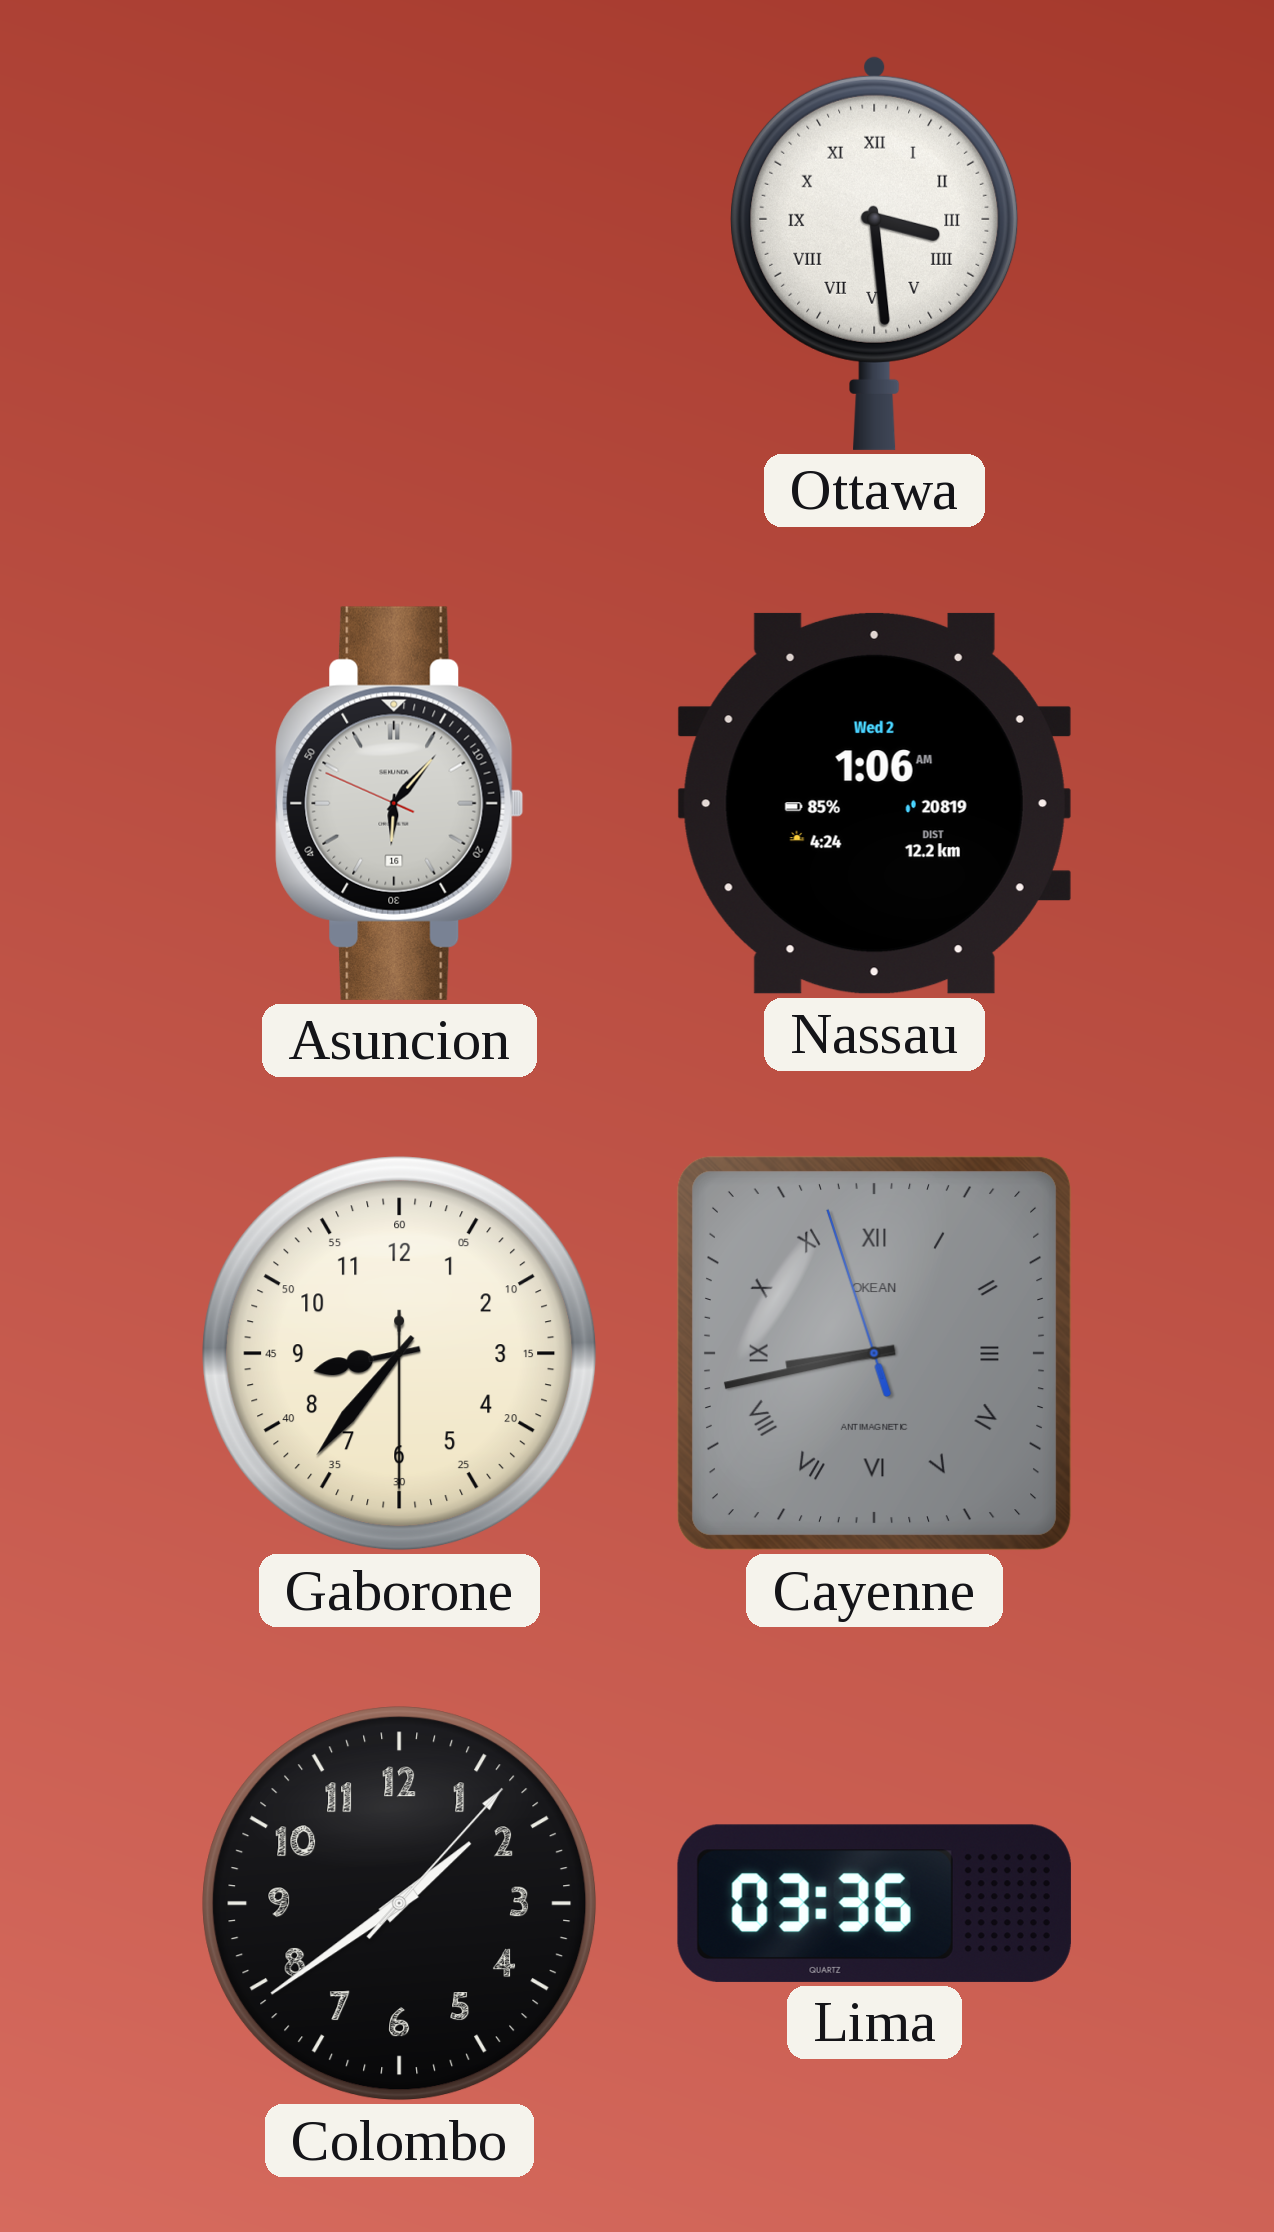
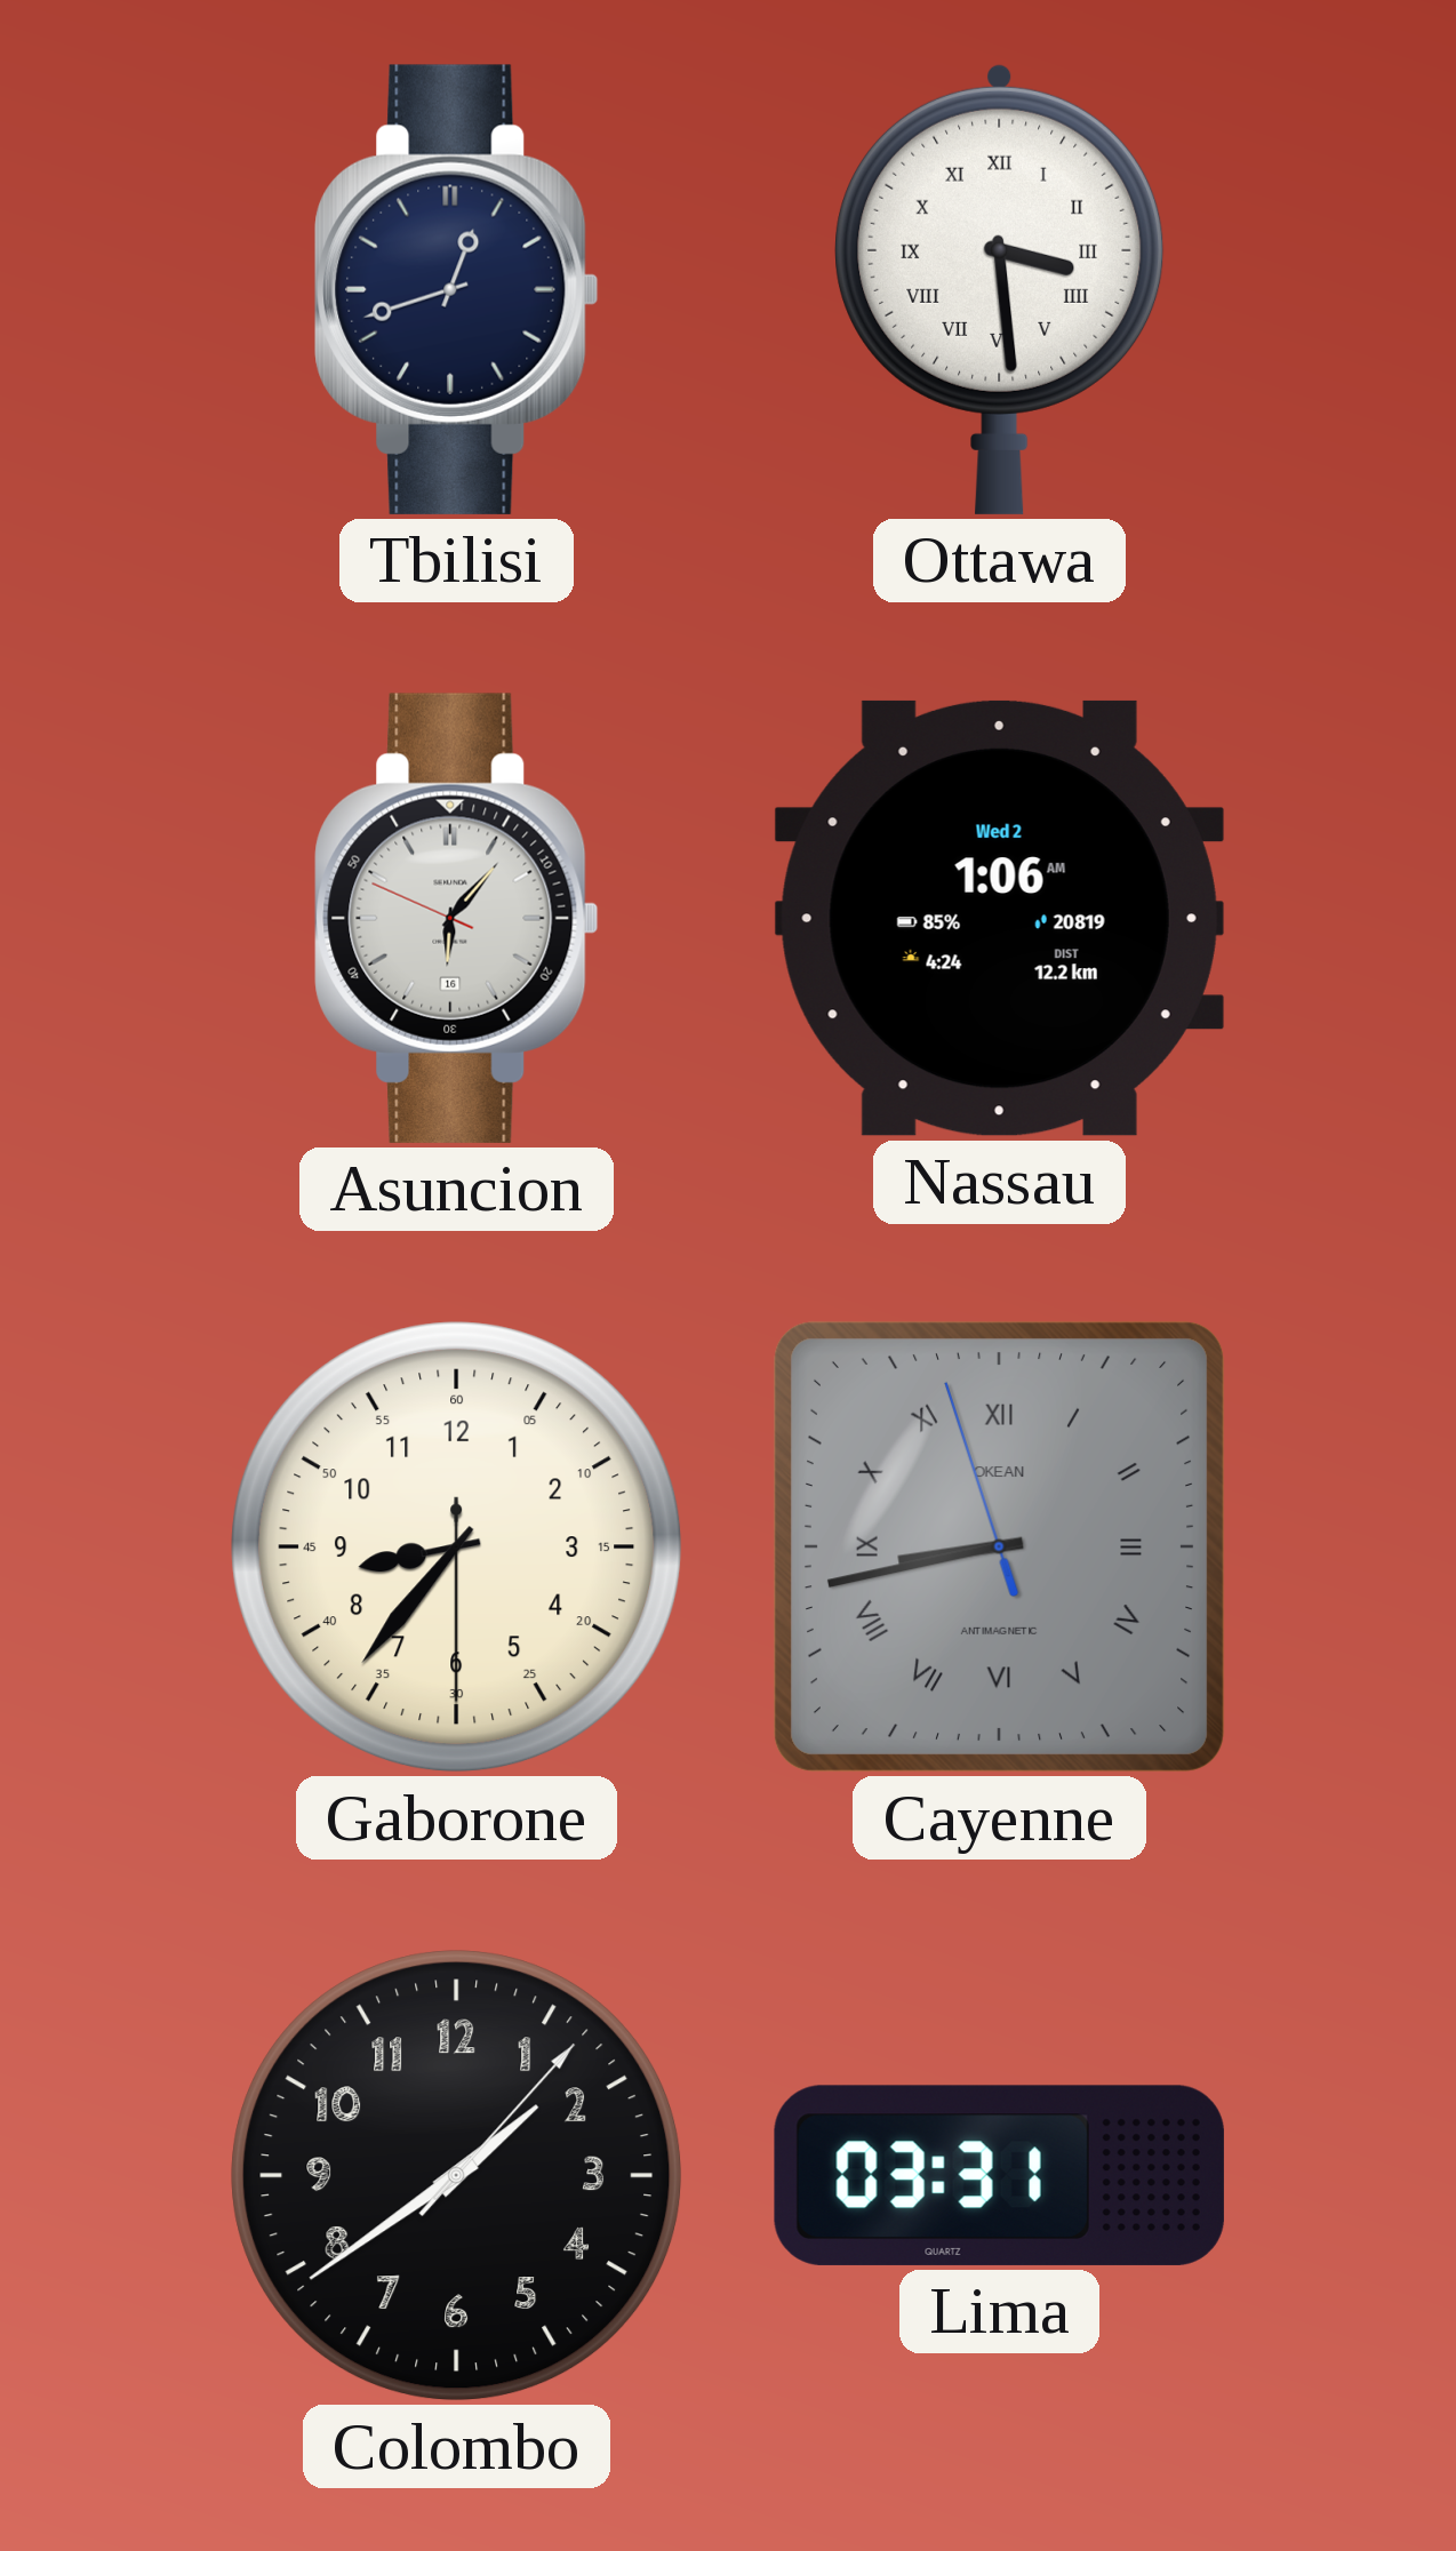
Tbilisi: none -> 12:42
Lima: 03:36 -> 03:31
